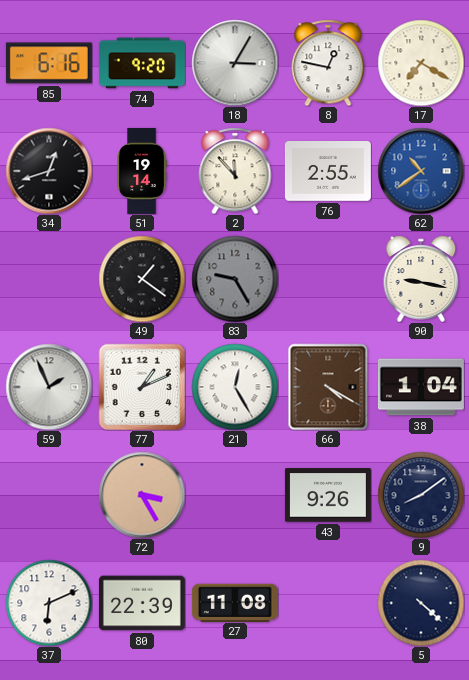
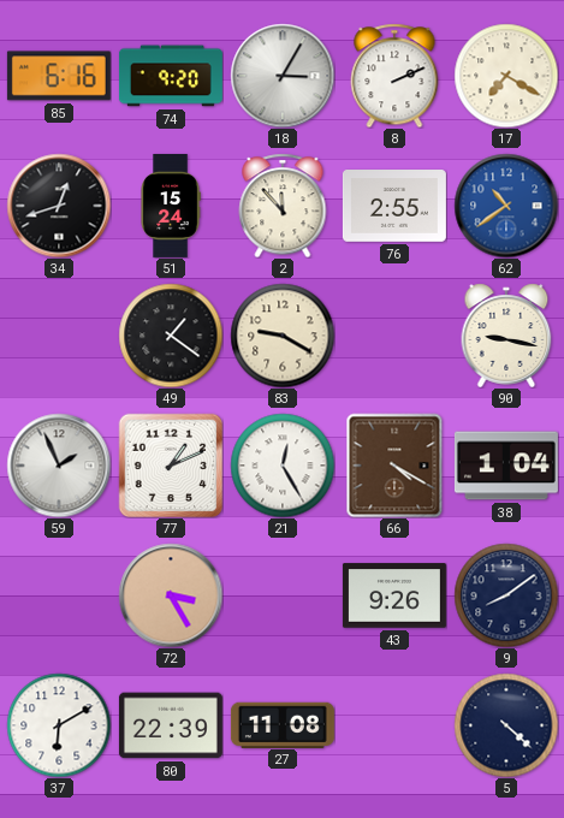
8: 12:47 -> 2:11
51: 19:14 -> 15:24
83: 9:25 -> 9:20
83 dial: grey -> cream
37: 6:11 -> 6:10
